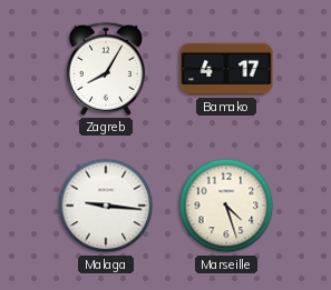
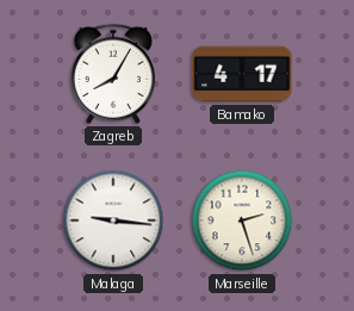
Marseille: 4:27 -> 2:27
